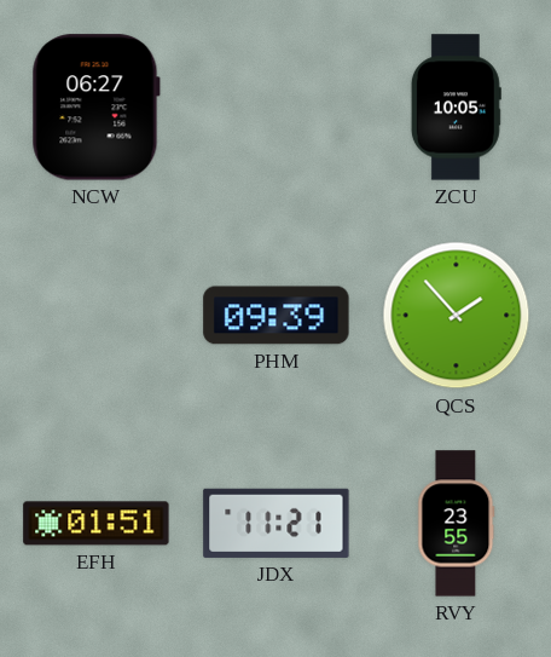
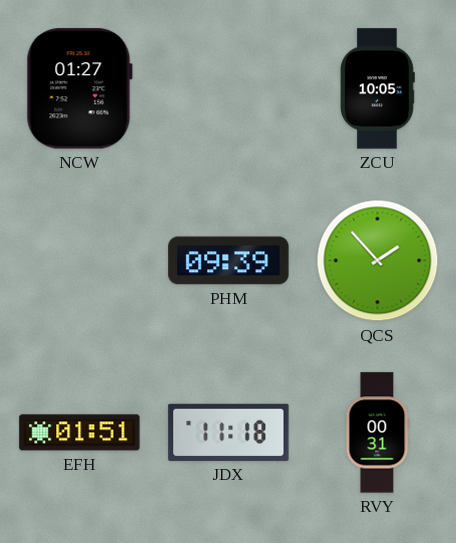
NCW: 06:27 -> 01:27
JDX: 11:21 -> 11:18
RVY: 23:55 -> 00:31
